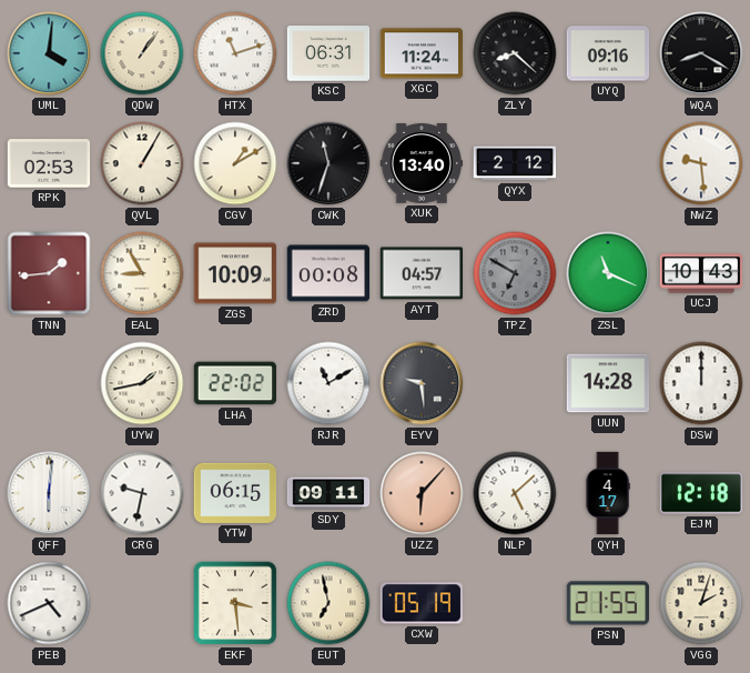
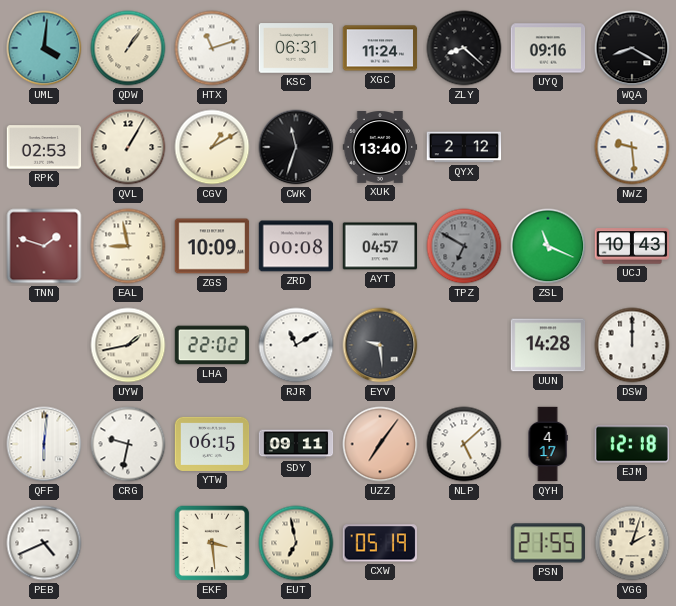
TNN: 1:44 -> 1:48
EAL: 8:55 -> 8:58
UZZ: 6:07 -> 7:06
